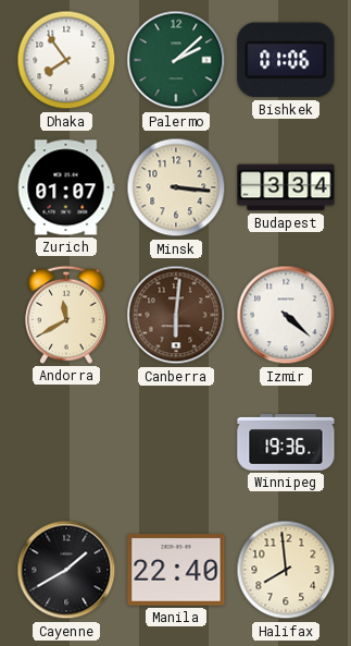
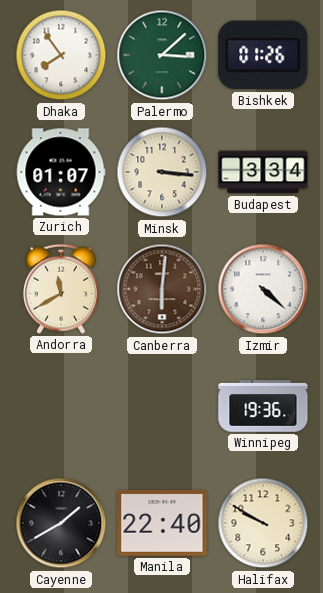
Palermo: 2:08 -> 3:08
Bishkek: 01:06 -> 01:26
Halifax: 7:59 -> 9:50
